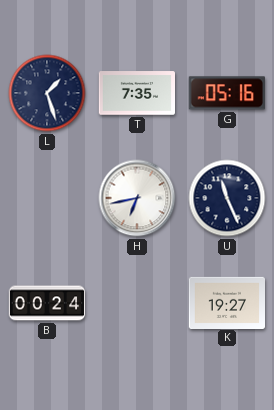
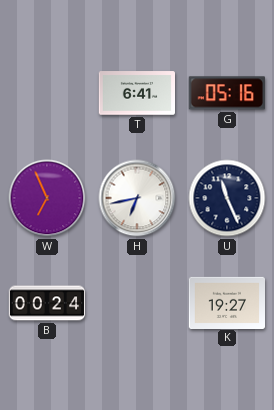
L: 1:27 -> none
T: 7:35 -> 6:41
W: none -> 6:56
